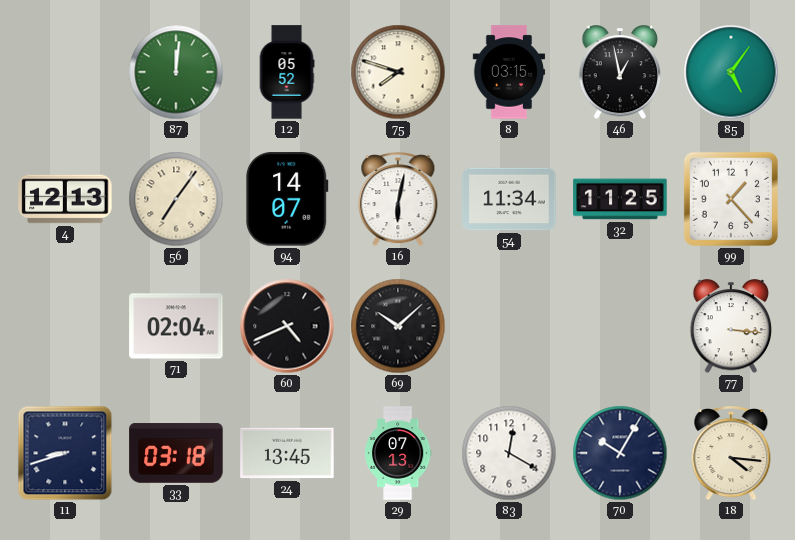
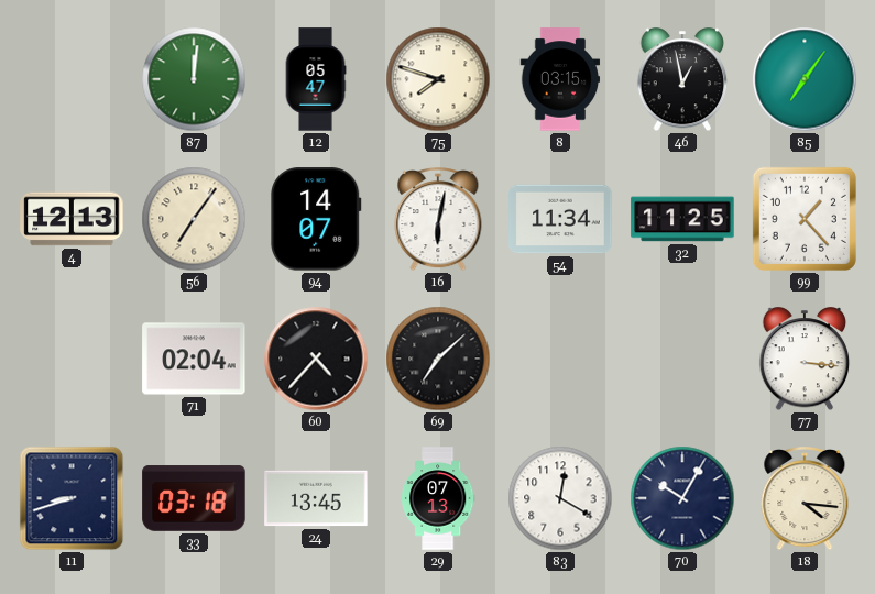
12: 05:52 -> 05:47
85: 5:06 -> 7:06
60: 4:41 -> 4:37
69: 10:08 -> 7:08
